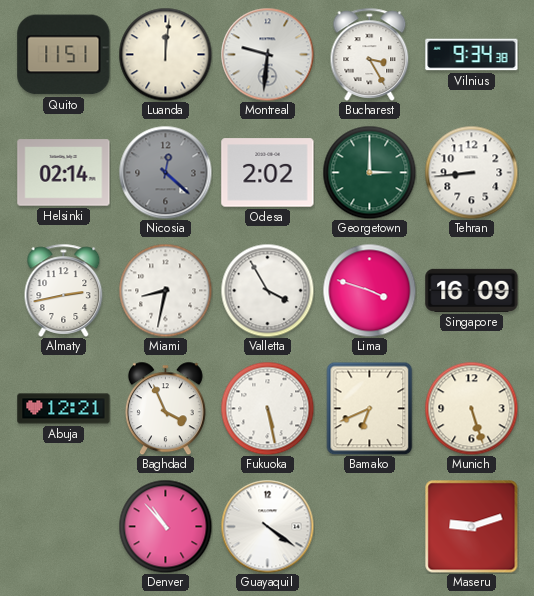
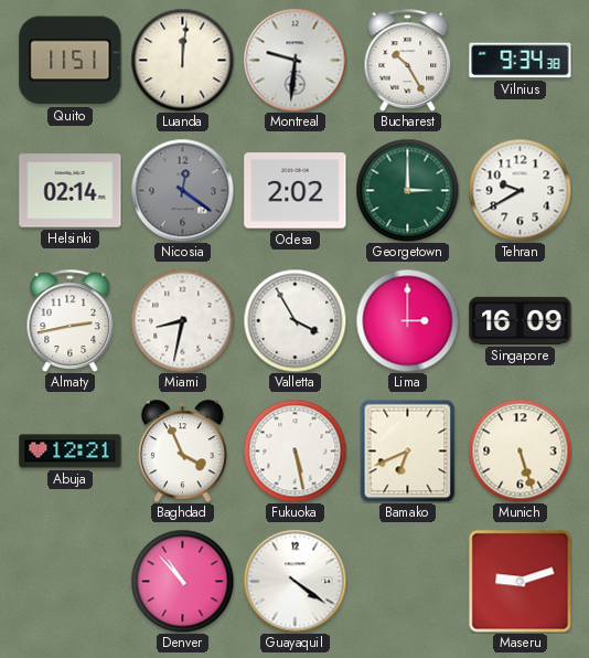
Bucharest: 3:25 -> 10:25
Nicosia: 12:22 -> 12:21
Tehran: 8:44 -> 9:40
Lima: 3:48 -> 3:00
